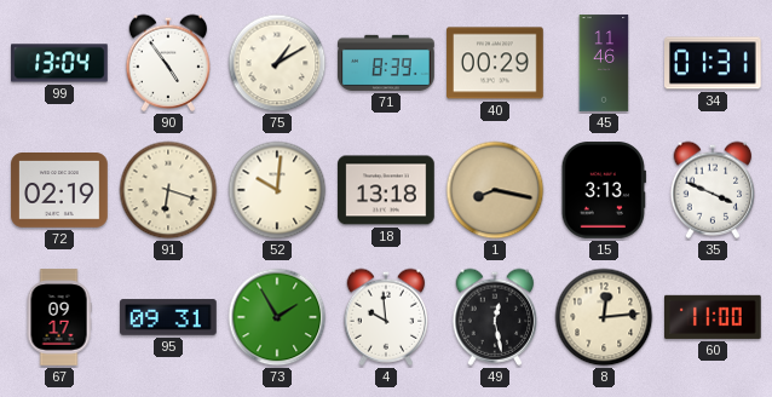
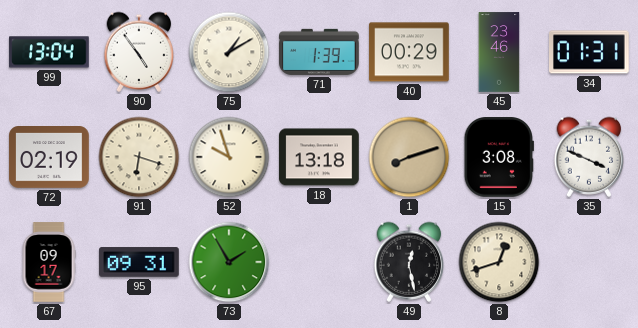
71: 8:39 -> 1:39
45: 11:46 -> 23:46
52: 10:01 -> 9:57
1: 8:17 -> 8:12
15: 3:13 -> 3:08
4: 9:59 -> none
8: 12:14 -> 12:42
60: 11:00 -> none
